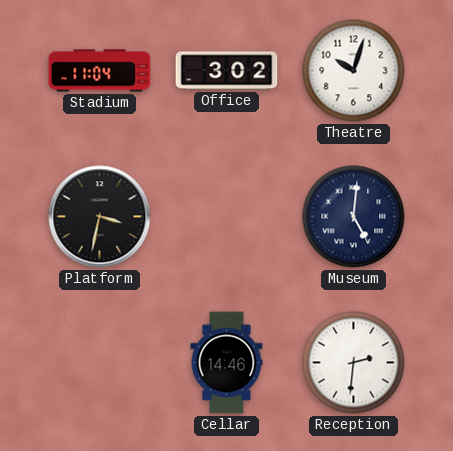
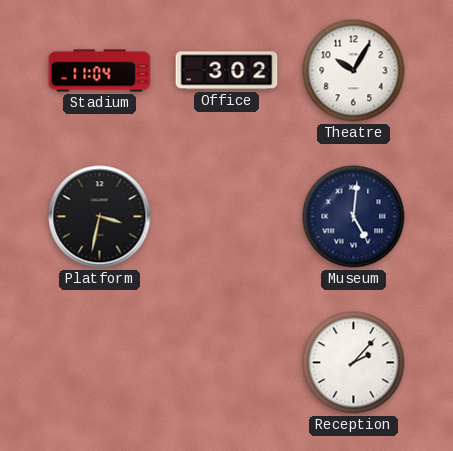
Theatre: 10:03 -> 10:05
Cellar: 14:46 -> none
Reception: 2:31 -> 2:07
